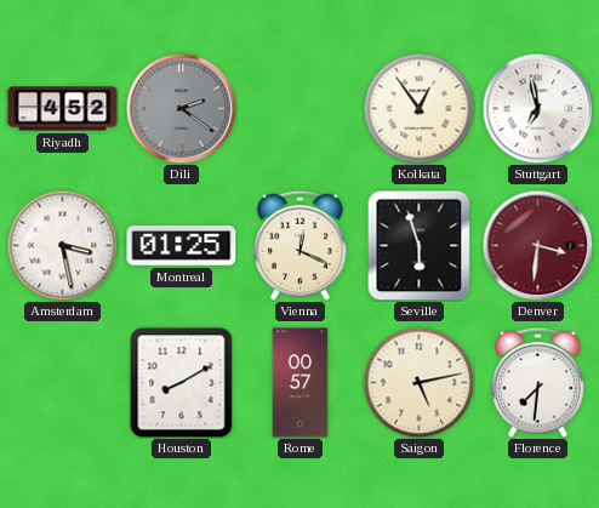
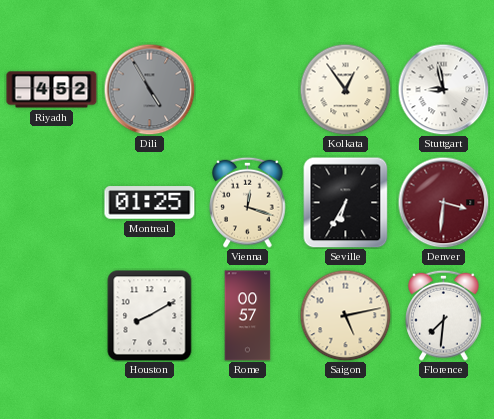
Dili: 2:21 -> 4:55
Stuttgart: 6:58 -> 8:58
Amsterdam: 3:28 -> none
Vienna: 12:19 -> 12:18
Seville: 5:57 -> 6:35
